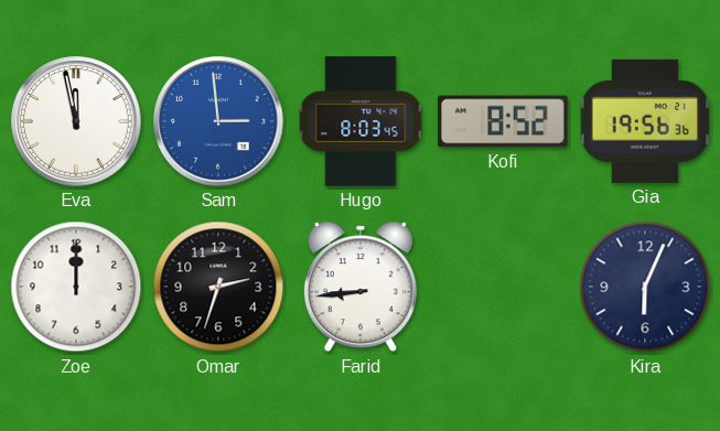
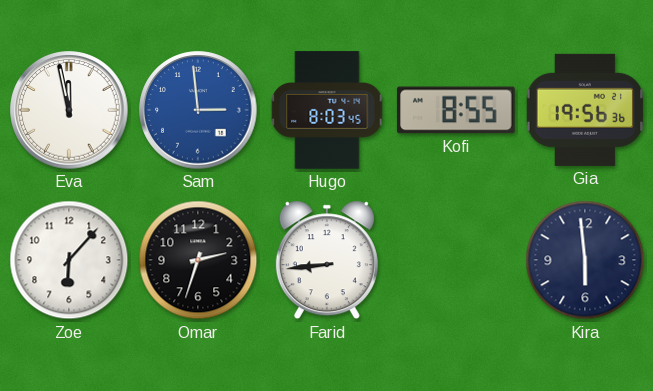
Kofi: 8:52 -> 8:55
Zoe: 12:00 -> 6:07
Kira: 6:04 -> 5:59
